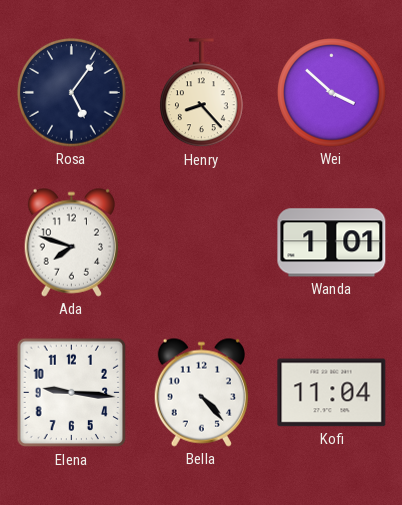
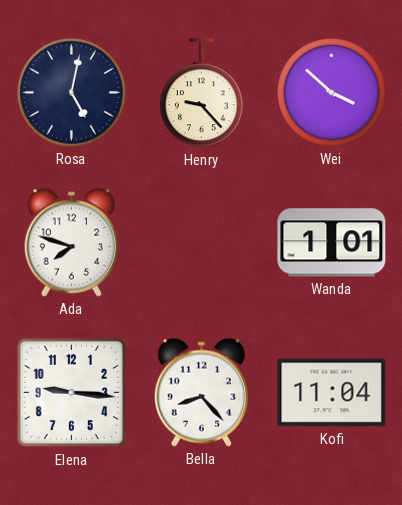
Rosa: 5:06 -> 5:02
Henry: 8:23 -> 9:23
Bella: 4:23 -> 8:23
